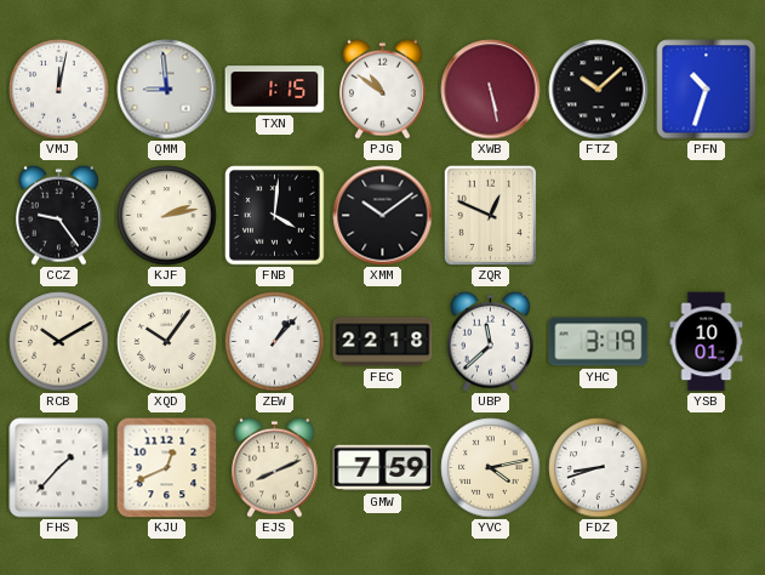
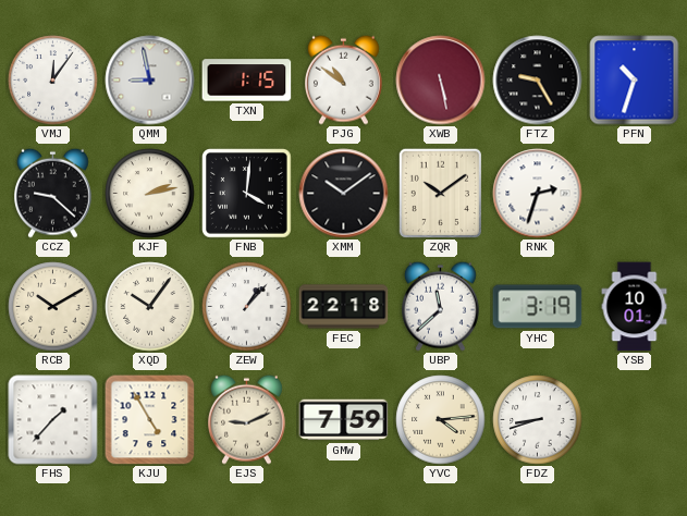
VMJ: 12:02 -> 12:06
QMM: 8:59 -> 8:58
FTZ: 10:08 -> 9:25
CCZ: 9:24 -> 9:22
ZQR: 12:49 -> 10:09
RNK: none -> 2:33
KJU: 12:41 -> 4:55
EJS: 8:11 -> 9:11
YVC: 4:13 -> 4:14
